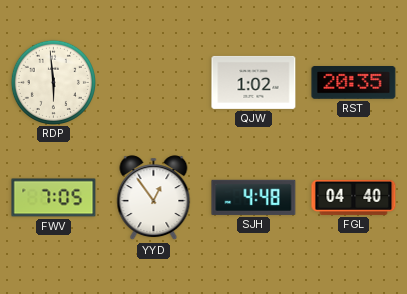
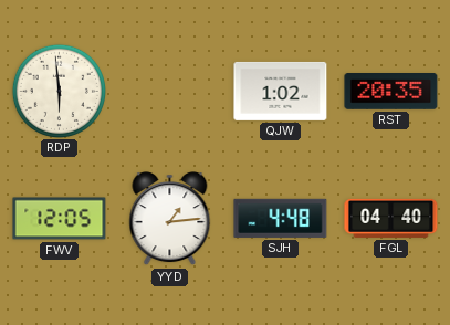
FWV: 7:05 -> 12:05
YYD: 12:54 -> 1:14
